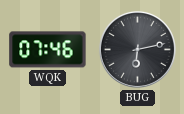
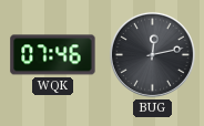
BUG: 6:13 -> 12:13
